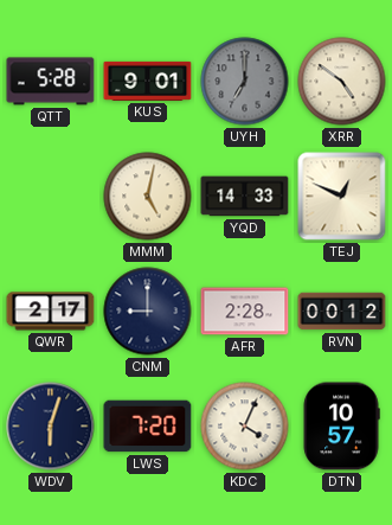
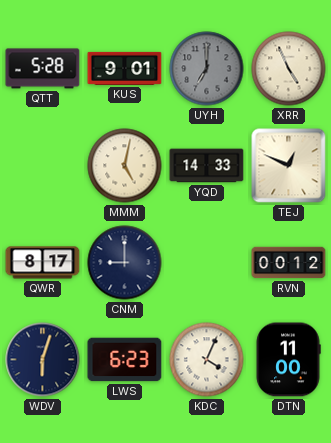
XRR: 4:51 -> 4:56
QWR: 2:17 -> 8:17
AFR: 2:28 -> none
LWS: 7:20 -> 6:23
DTN: 10:57 -> 11:00
